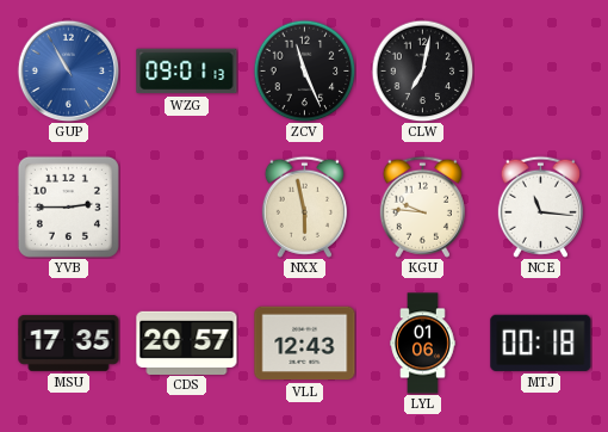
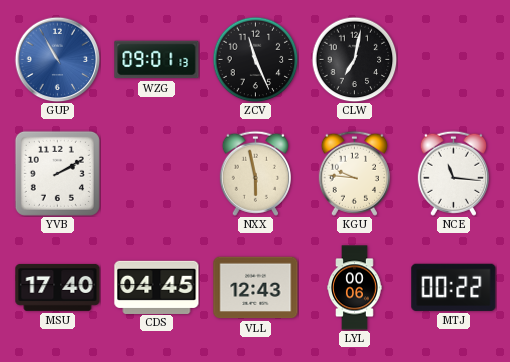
YVB: 2:45 -> 2:10
MSU: 17:35 -> 17:40
CDS: 20:57 -> 04:45
LYL: 01:06 -> 00:06
MTJ: 00:18 -> 00:22
